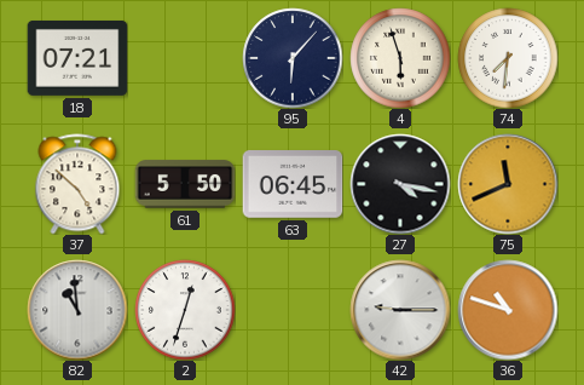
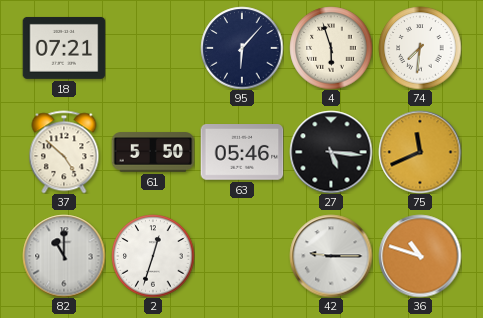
63: 06:45 -> 05:46
27: 4:17 -> 5:16
82: 10:59 -> 11:00
